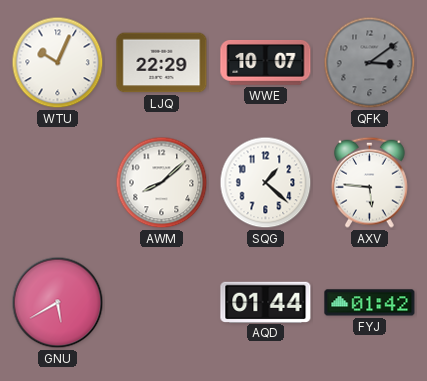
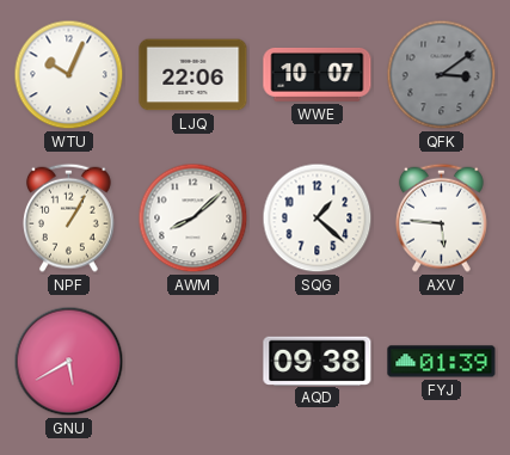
LJQ: 22:29 -> 22:06
NPF: none -> 1:05
AQD: 01:44 -> 09:38
FYJ: 01:42 -> 01:39
